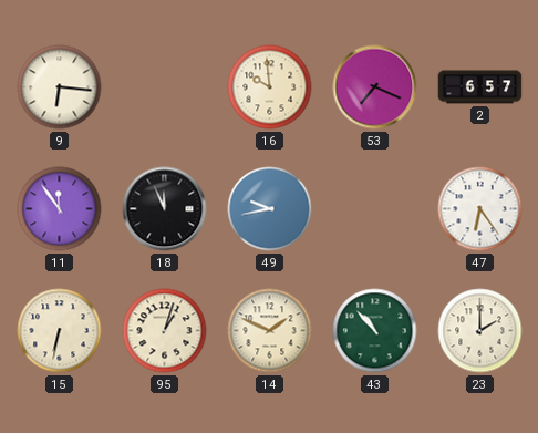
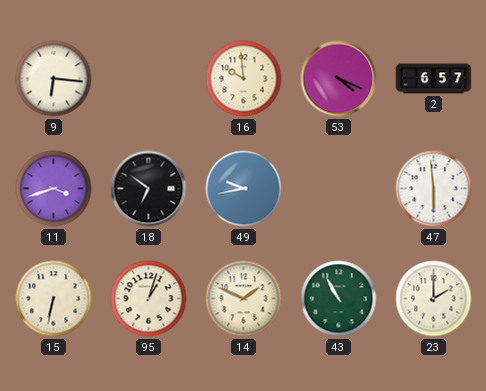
53: 7:19 -> 4:19
11: 11:54 -> 3:42
18: 11:56 -> 6:51
47: 6:24 -> 5:59
43: 10:53 -> 10:55
